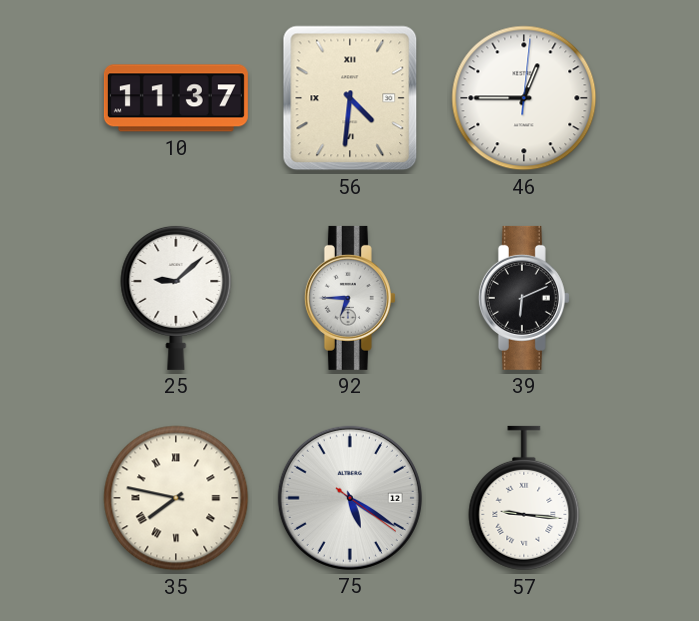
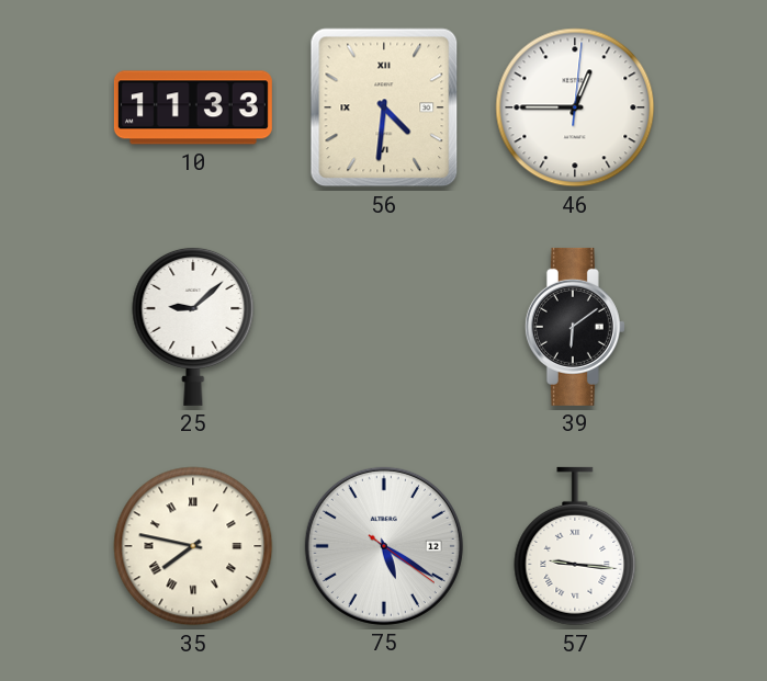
10: 11:37 -> 11:33
92: 6:45 -> none
39: 6:11 -> 6:09
